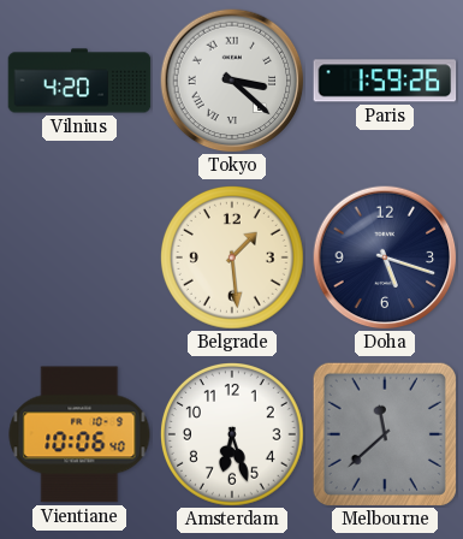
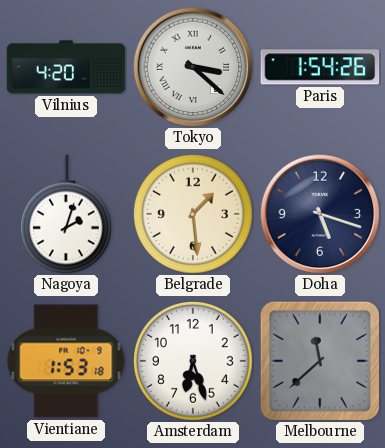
Paris: 1:59 -> 1:54
Nagoya: none -> 2:03
Vientiane: 10:06 -> 1:53
